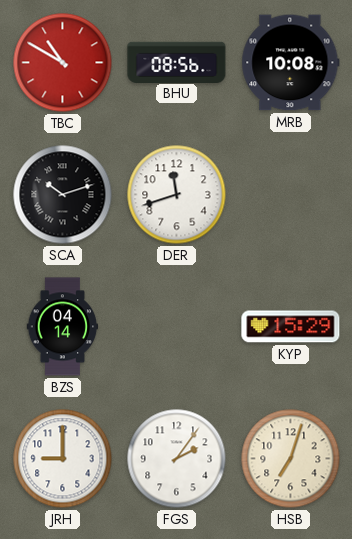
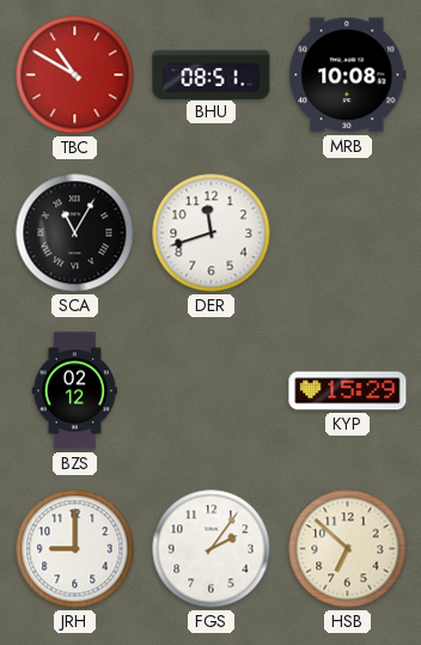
BHU: 08:56 -> 08:51
SCA: 10:12 -> 11:05
BZS: 04:14 -> 02:12
HSB: 7:03 -> 6:52
